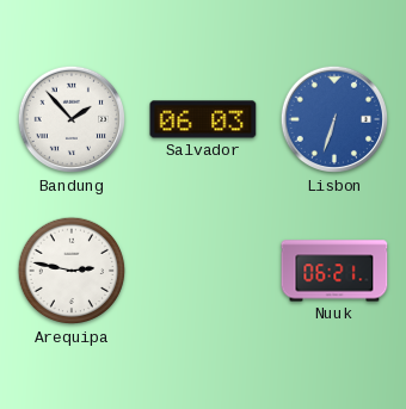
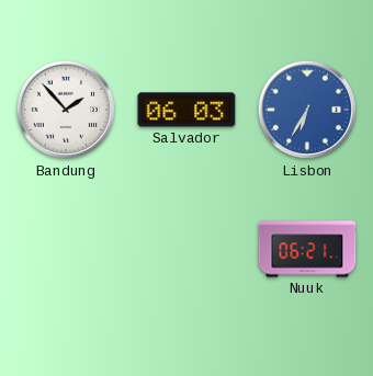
Lisbon: 6:33 -> 6:35
Arequipa: 2:47 -> none
